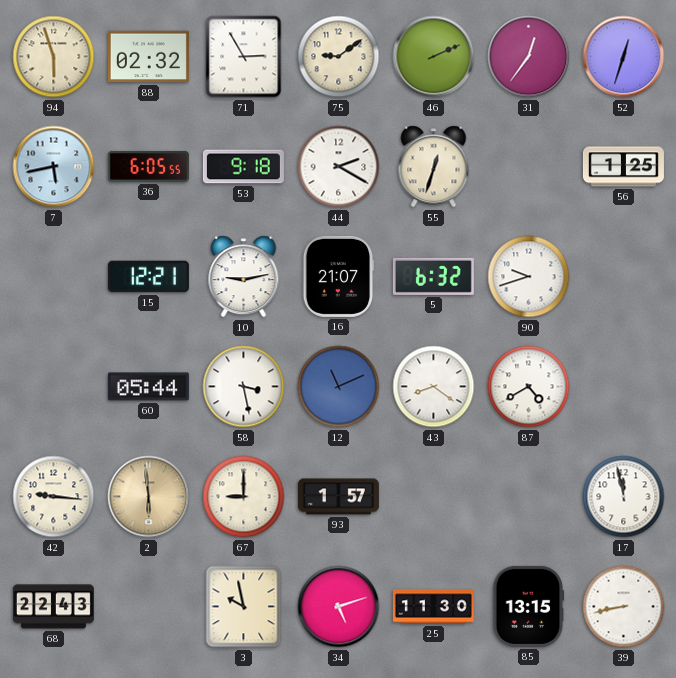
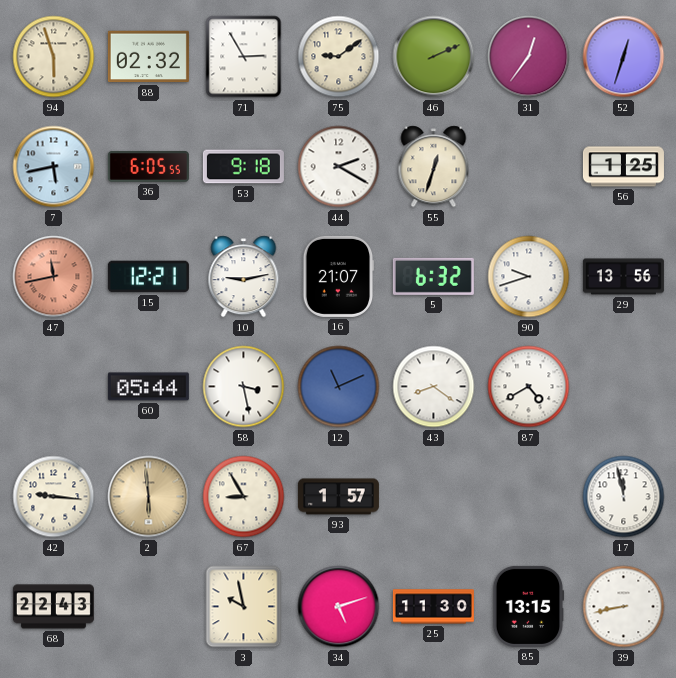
47: none -> 11:43
29: none -> 13:56
67: 9:00 -> 8:55
